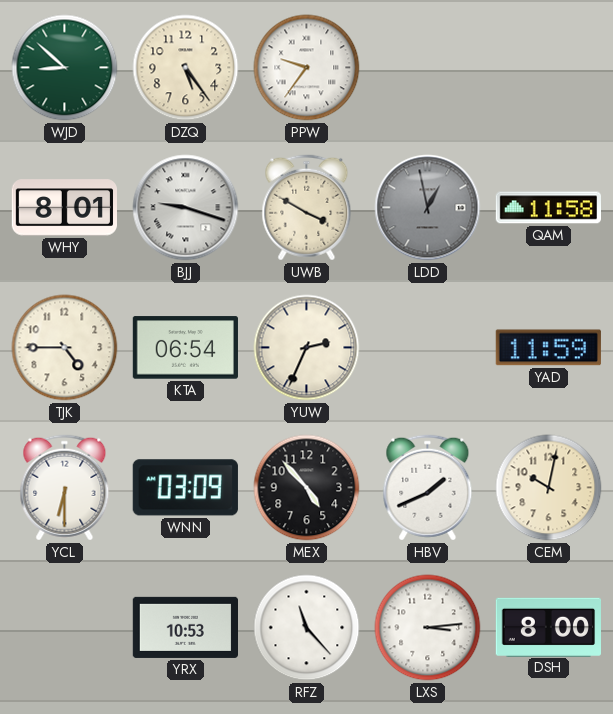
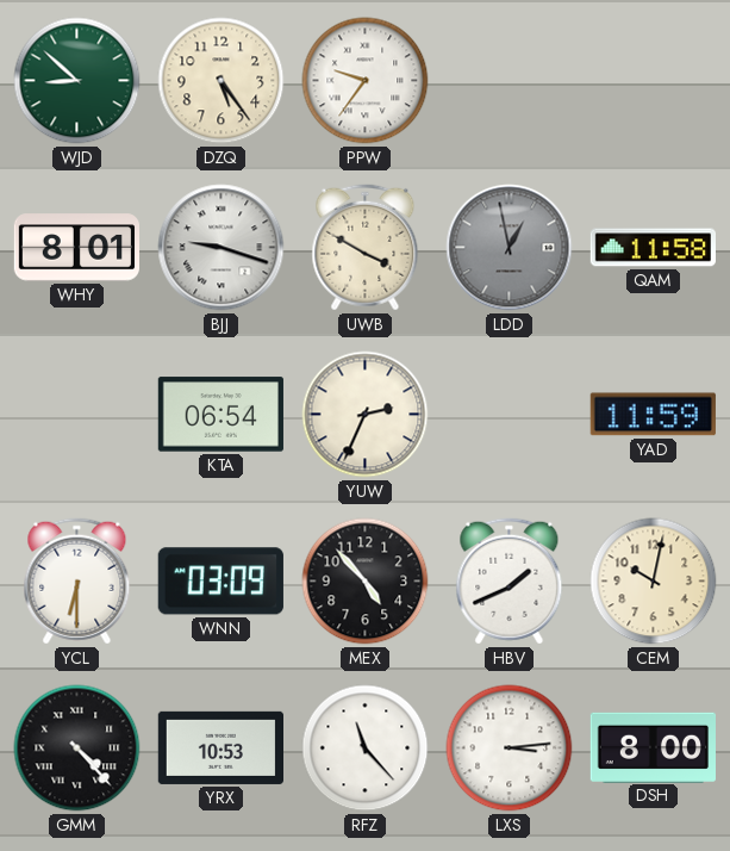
TJK: 4:45 -> none
GMM: none -> 4:23
